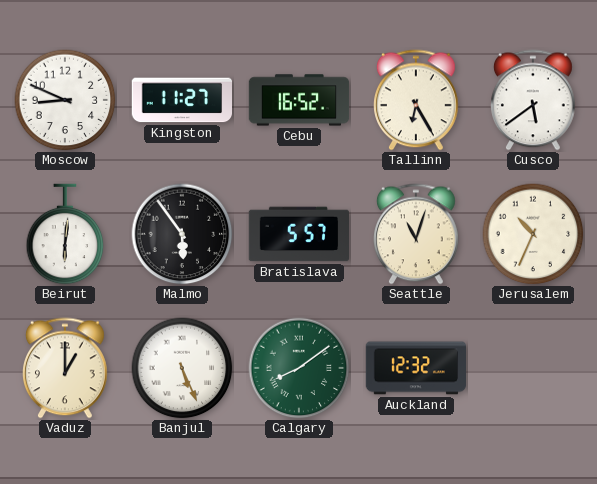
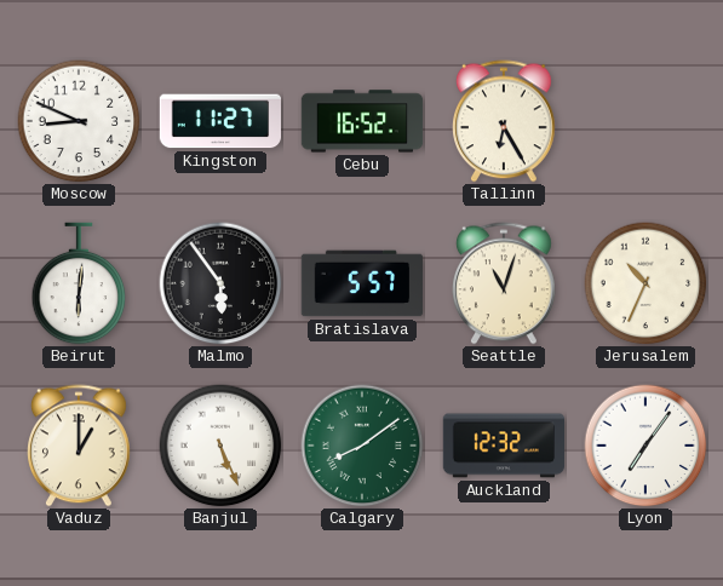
Cusco: 5:39 -> none
Lyon: none -> 7:06
